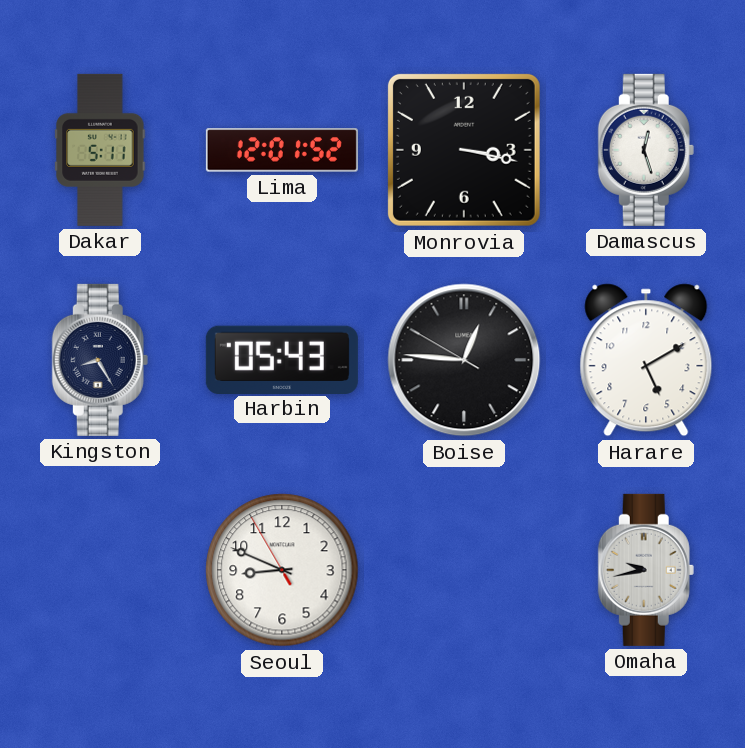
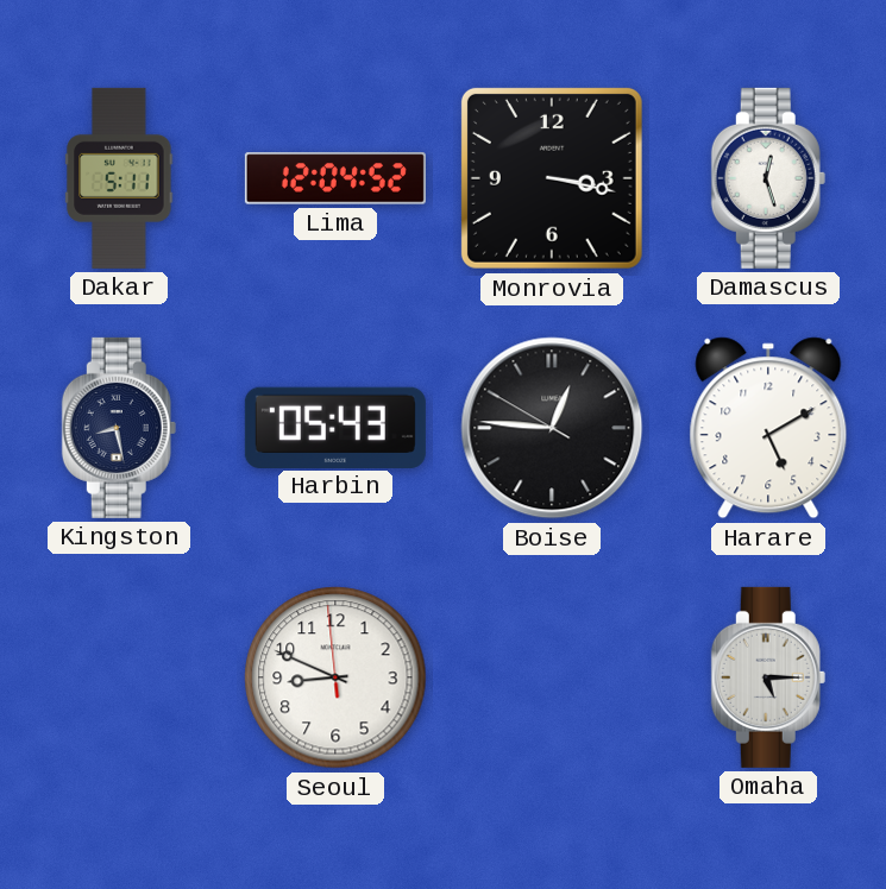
Lima: 12:01 -> 12:04
Kingston: 8:25 -> 8:28
Seoul: 8:48:55 -> 8:48:59
Omaha: 9:43 -> 5:15
